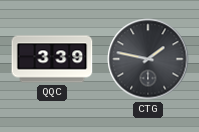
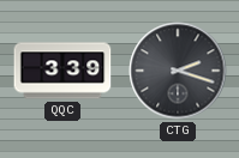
CTG: 1:47 -> 2:18
